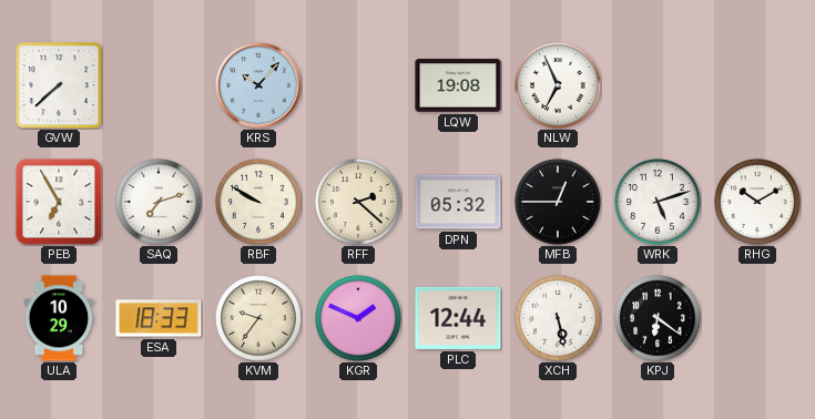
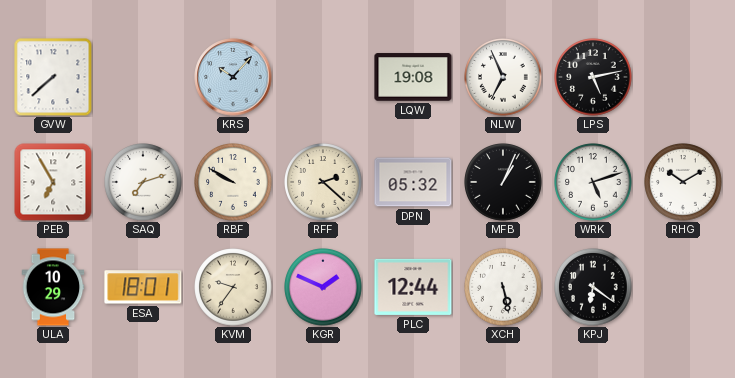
LPS: none -> 5:13
MFB: 12:45 -> 1:04
ESA: 18:33 -> 18:01
